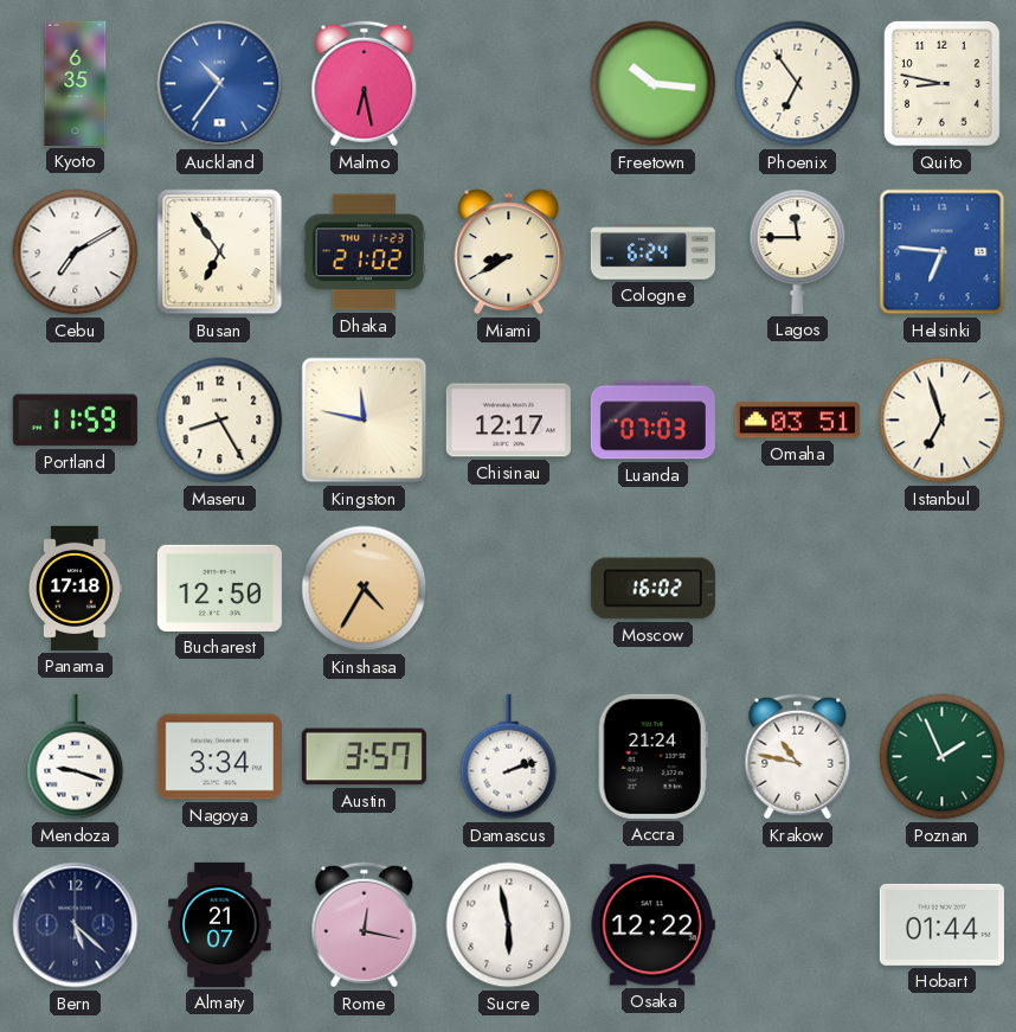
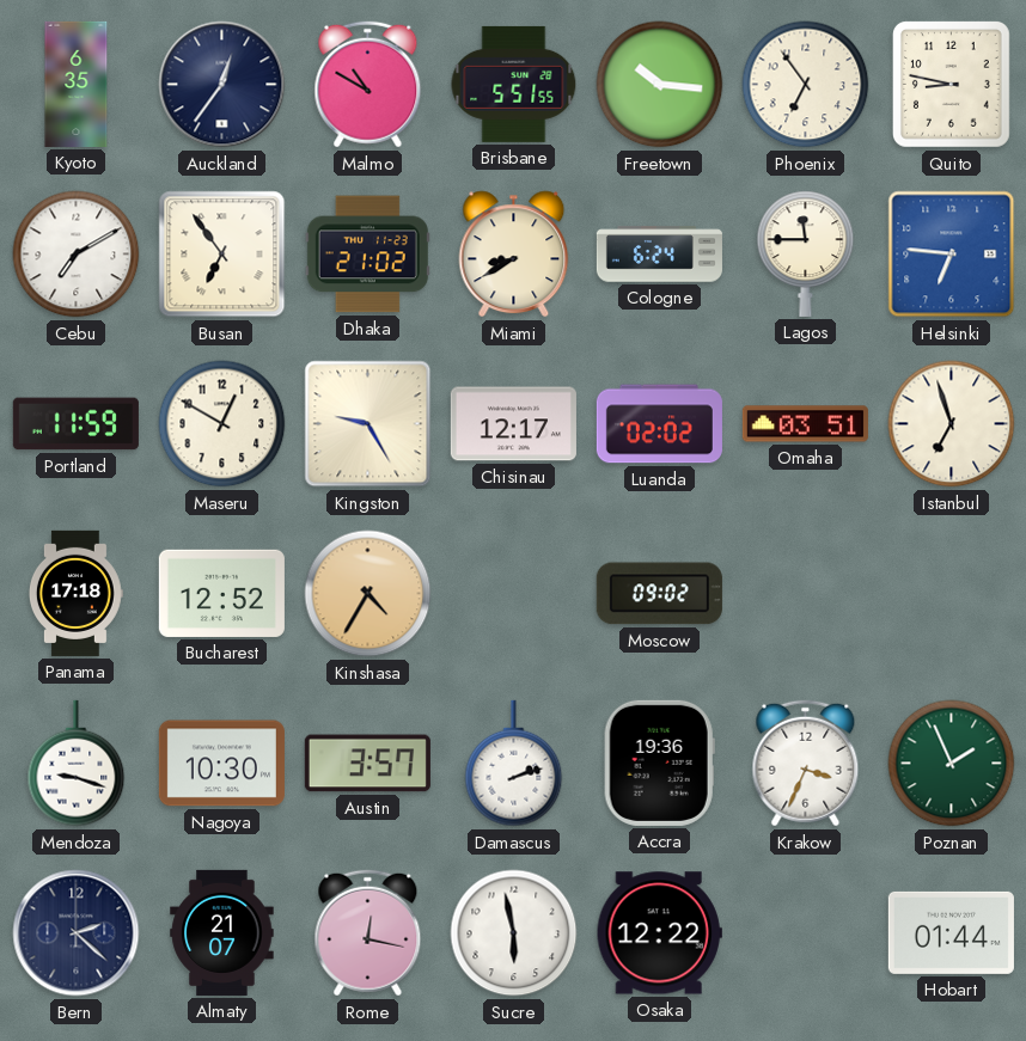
Auckland: 10:36 -> 12:36
Auckland dial: blue -> navy
Malmo: 6:28 -> 10:50
Brisbane: none -> 5:51
Maseru: 8:25 -> 12:50
Kingston: 11:47 -> 9:25
Luanda: 07:03 -> 02:02
Bucharest: 12:50 -> 12:52
Moscow: 16:02 -> 09:02
Nagoya: 3:34 -> 10:30
Accra: 21:24 -> 19:36
Krakow: 10:47 -> 3:34
Bern: 5:22 -> 2:22
